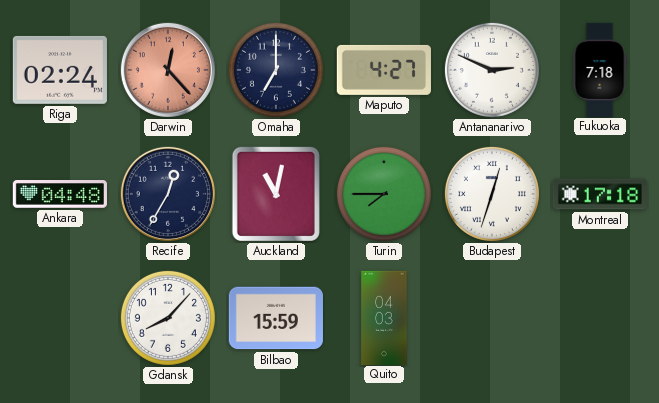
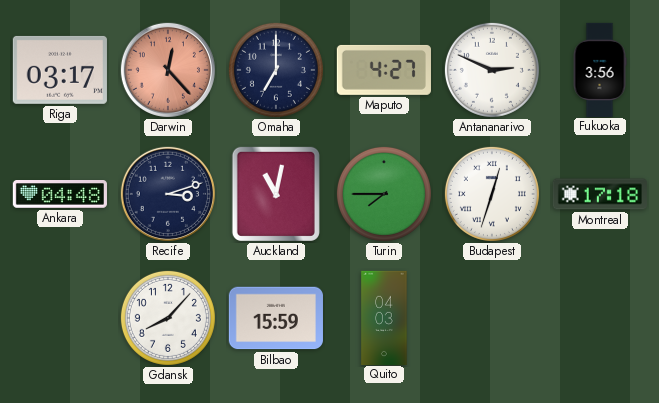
Riga: 02:24 -> 03:17
Fukuoka: 7:18 -> 3:56
Recife: 12:35 -> 3:12
